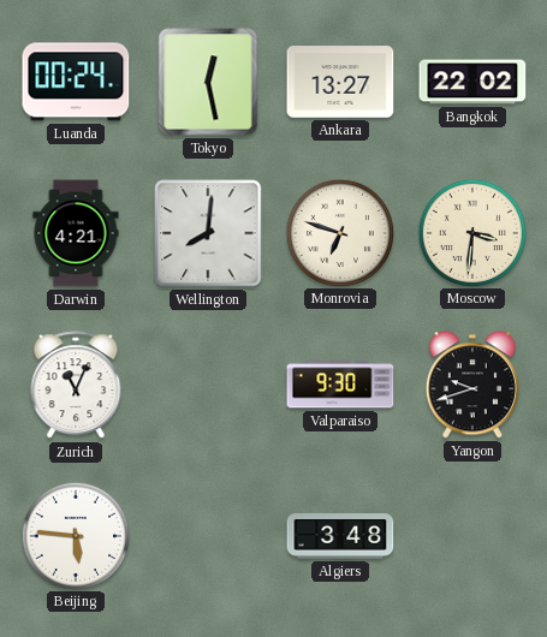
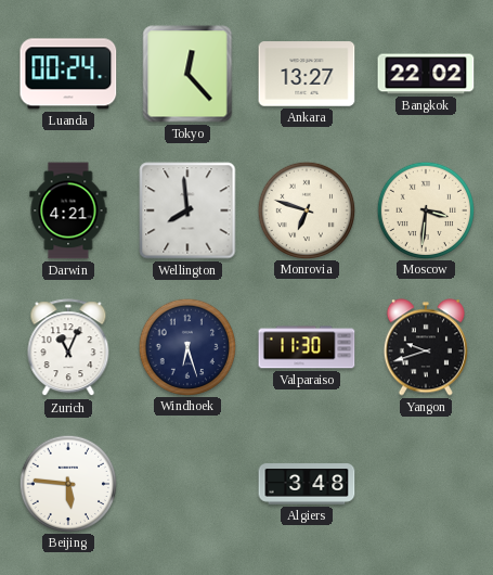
Tokyo: 12:28 -> 12:23
Wellington: 8:01 -> 7:59
Windhoek: none -> 6:27
Valparaiso: 9:30 -> 11:30
